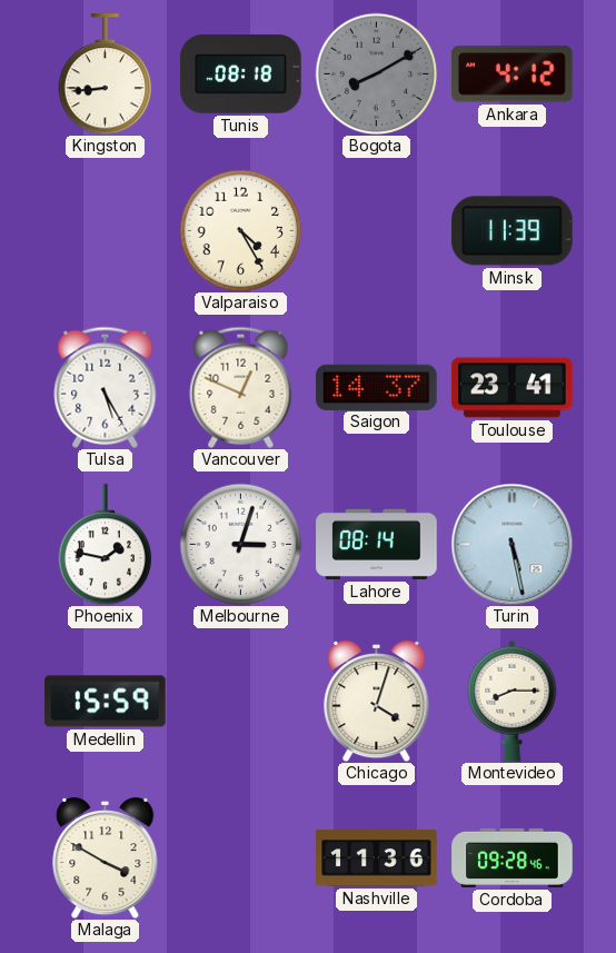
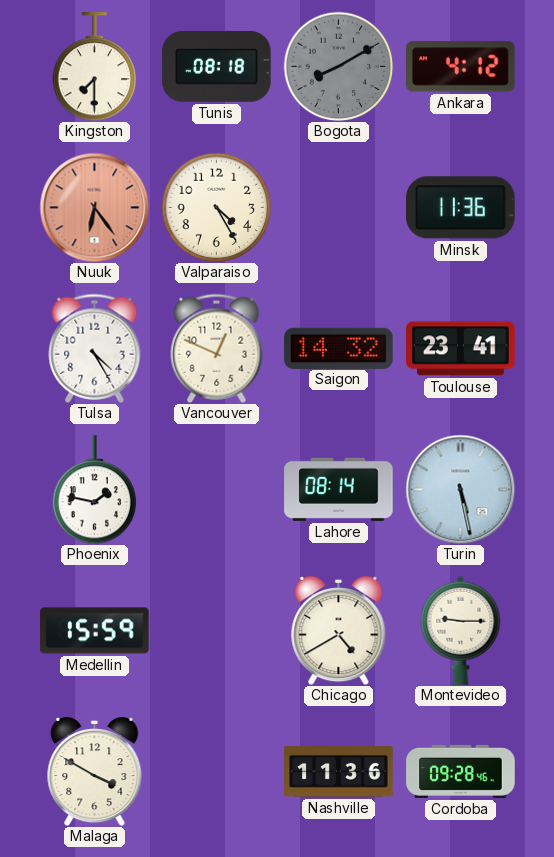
Kingston: 8:44 -> 7:30
Nuuk: none -> 6:24
Minsk: 11:39 -> 11:36
Tulsa: 5:25 -> 4:25
Saigon: 14:37 -> 14:32
Melbourne: 3:03 -> none
Chicago: 4:03 -> 4:40
Montevideo: 8:15 -> 9:15
